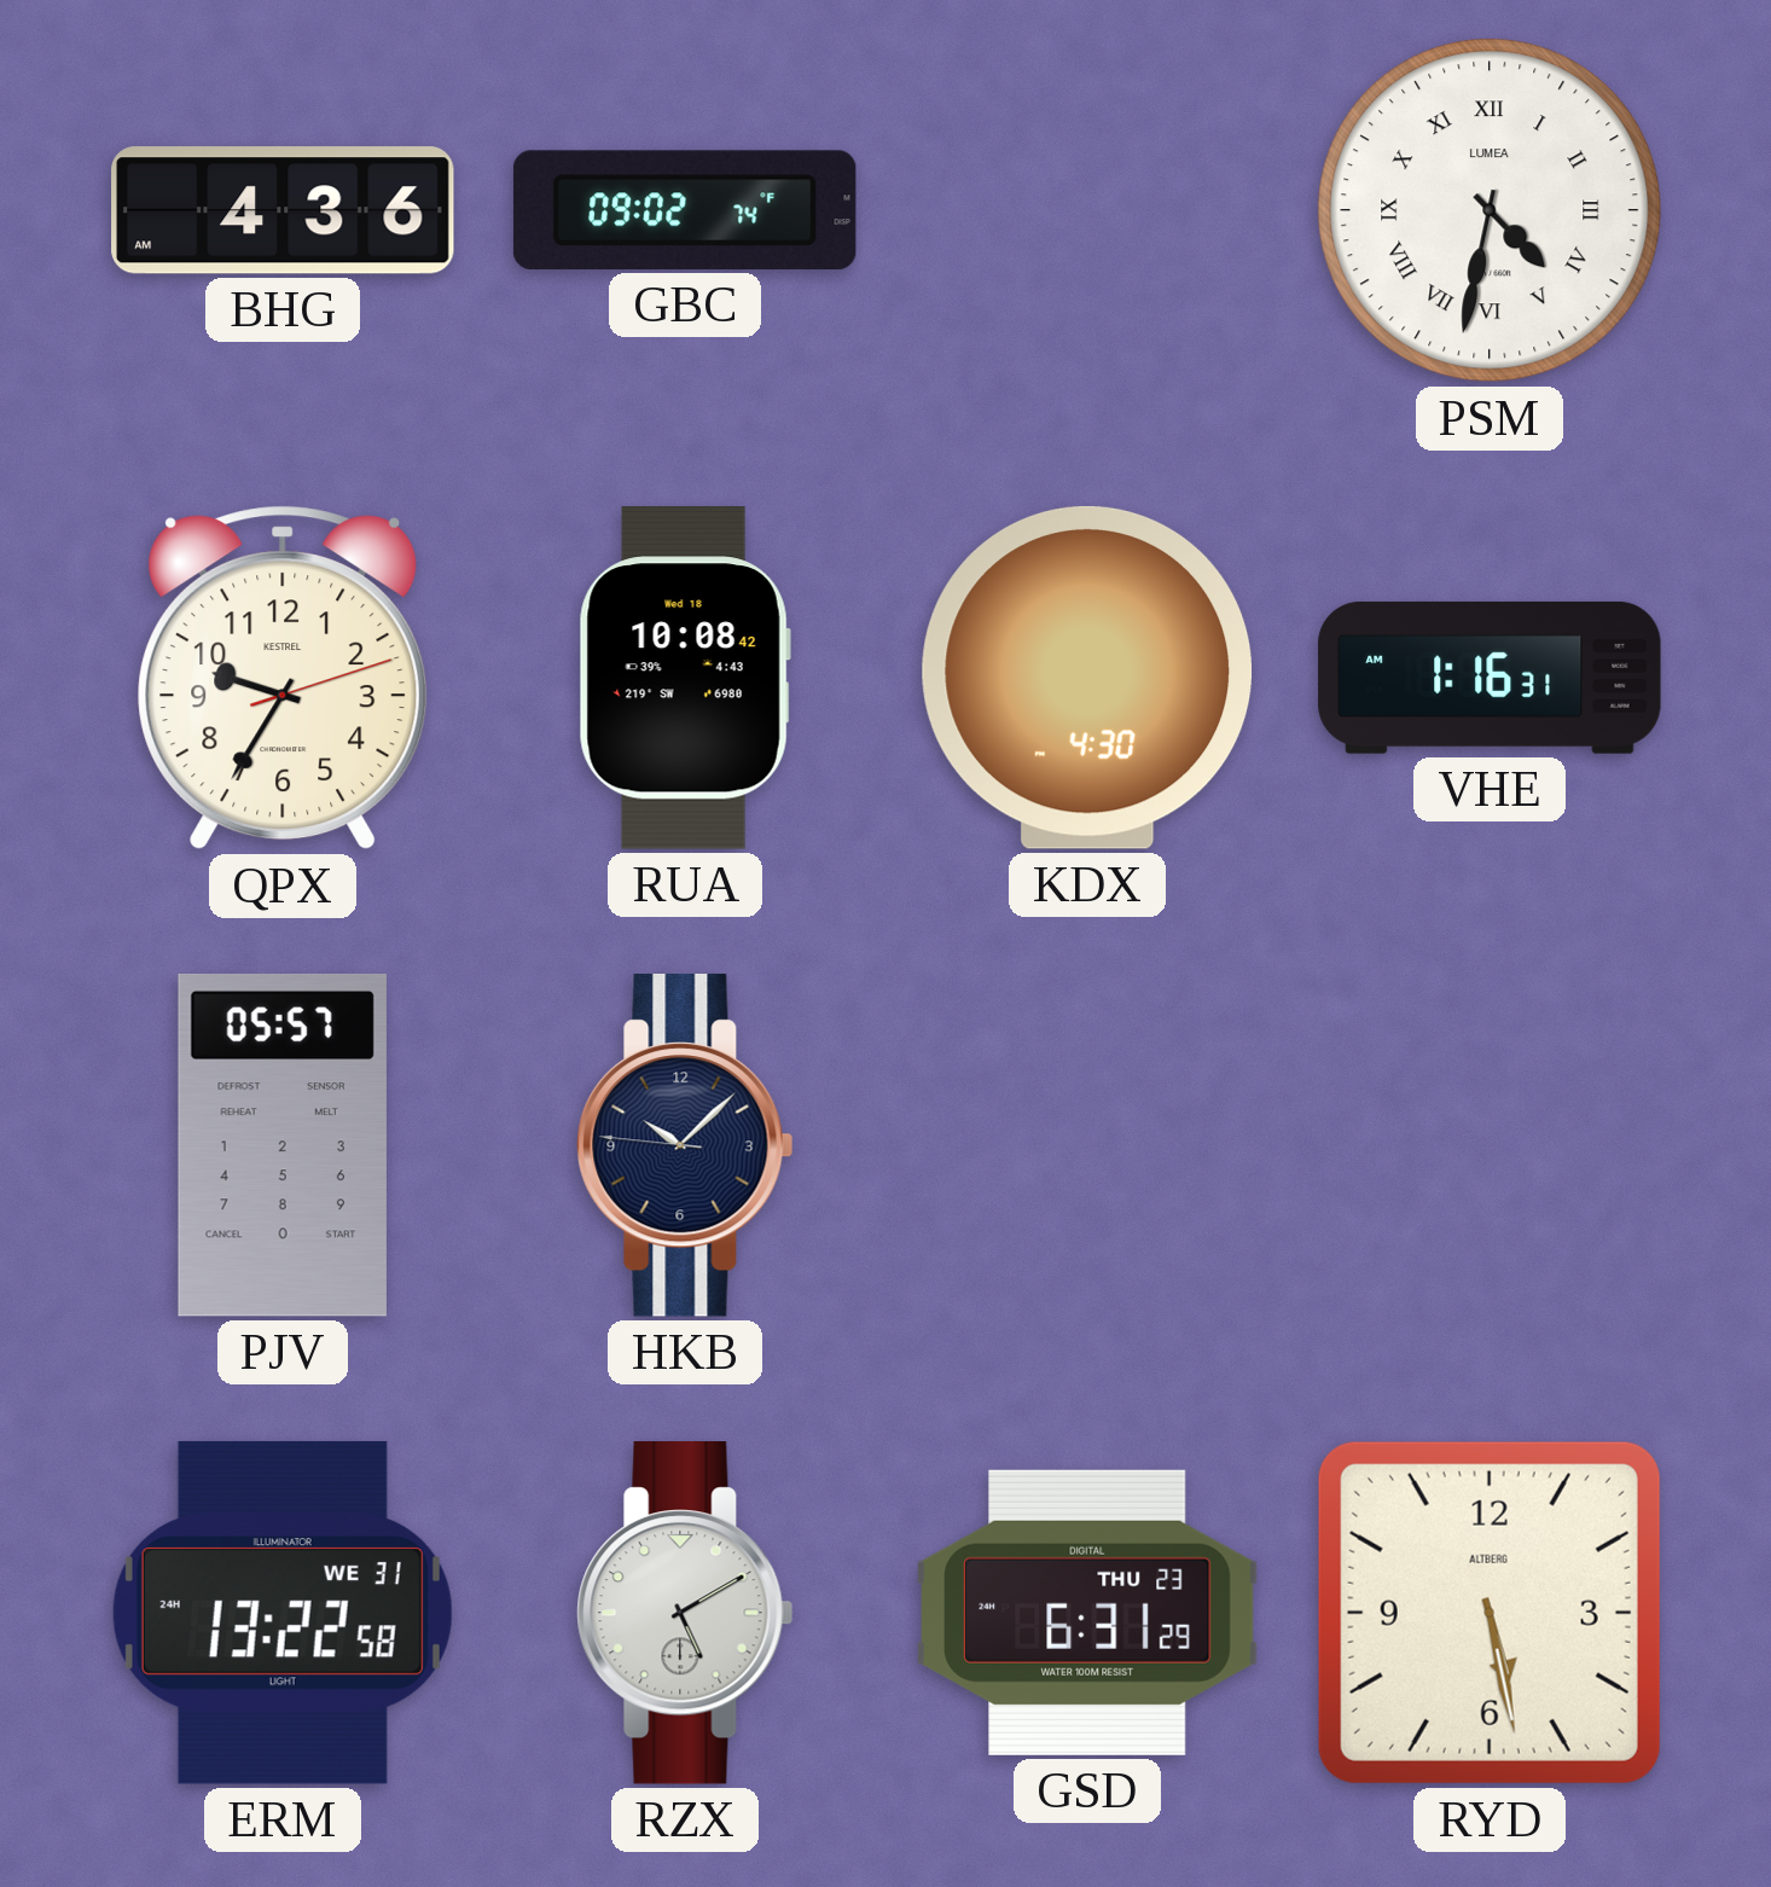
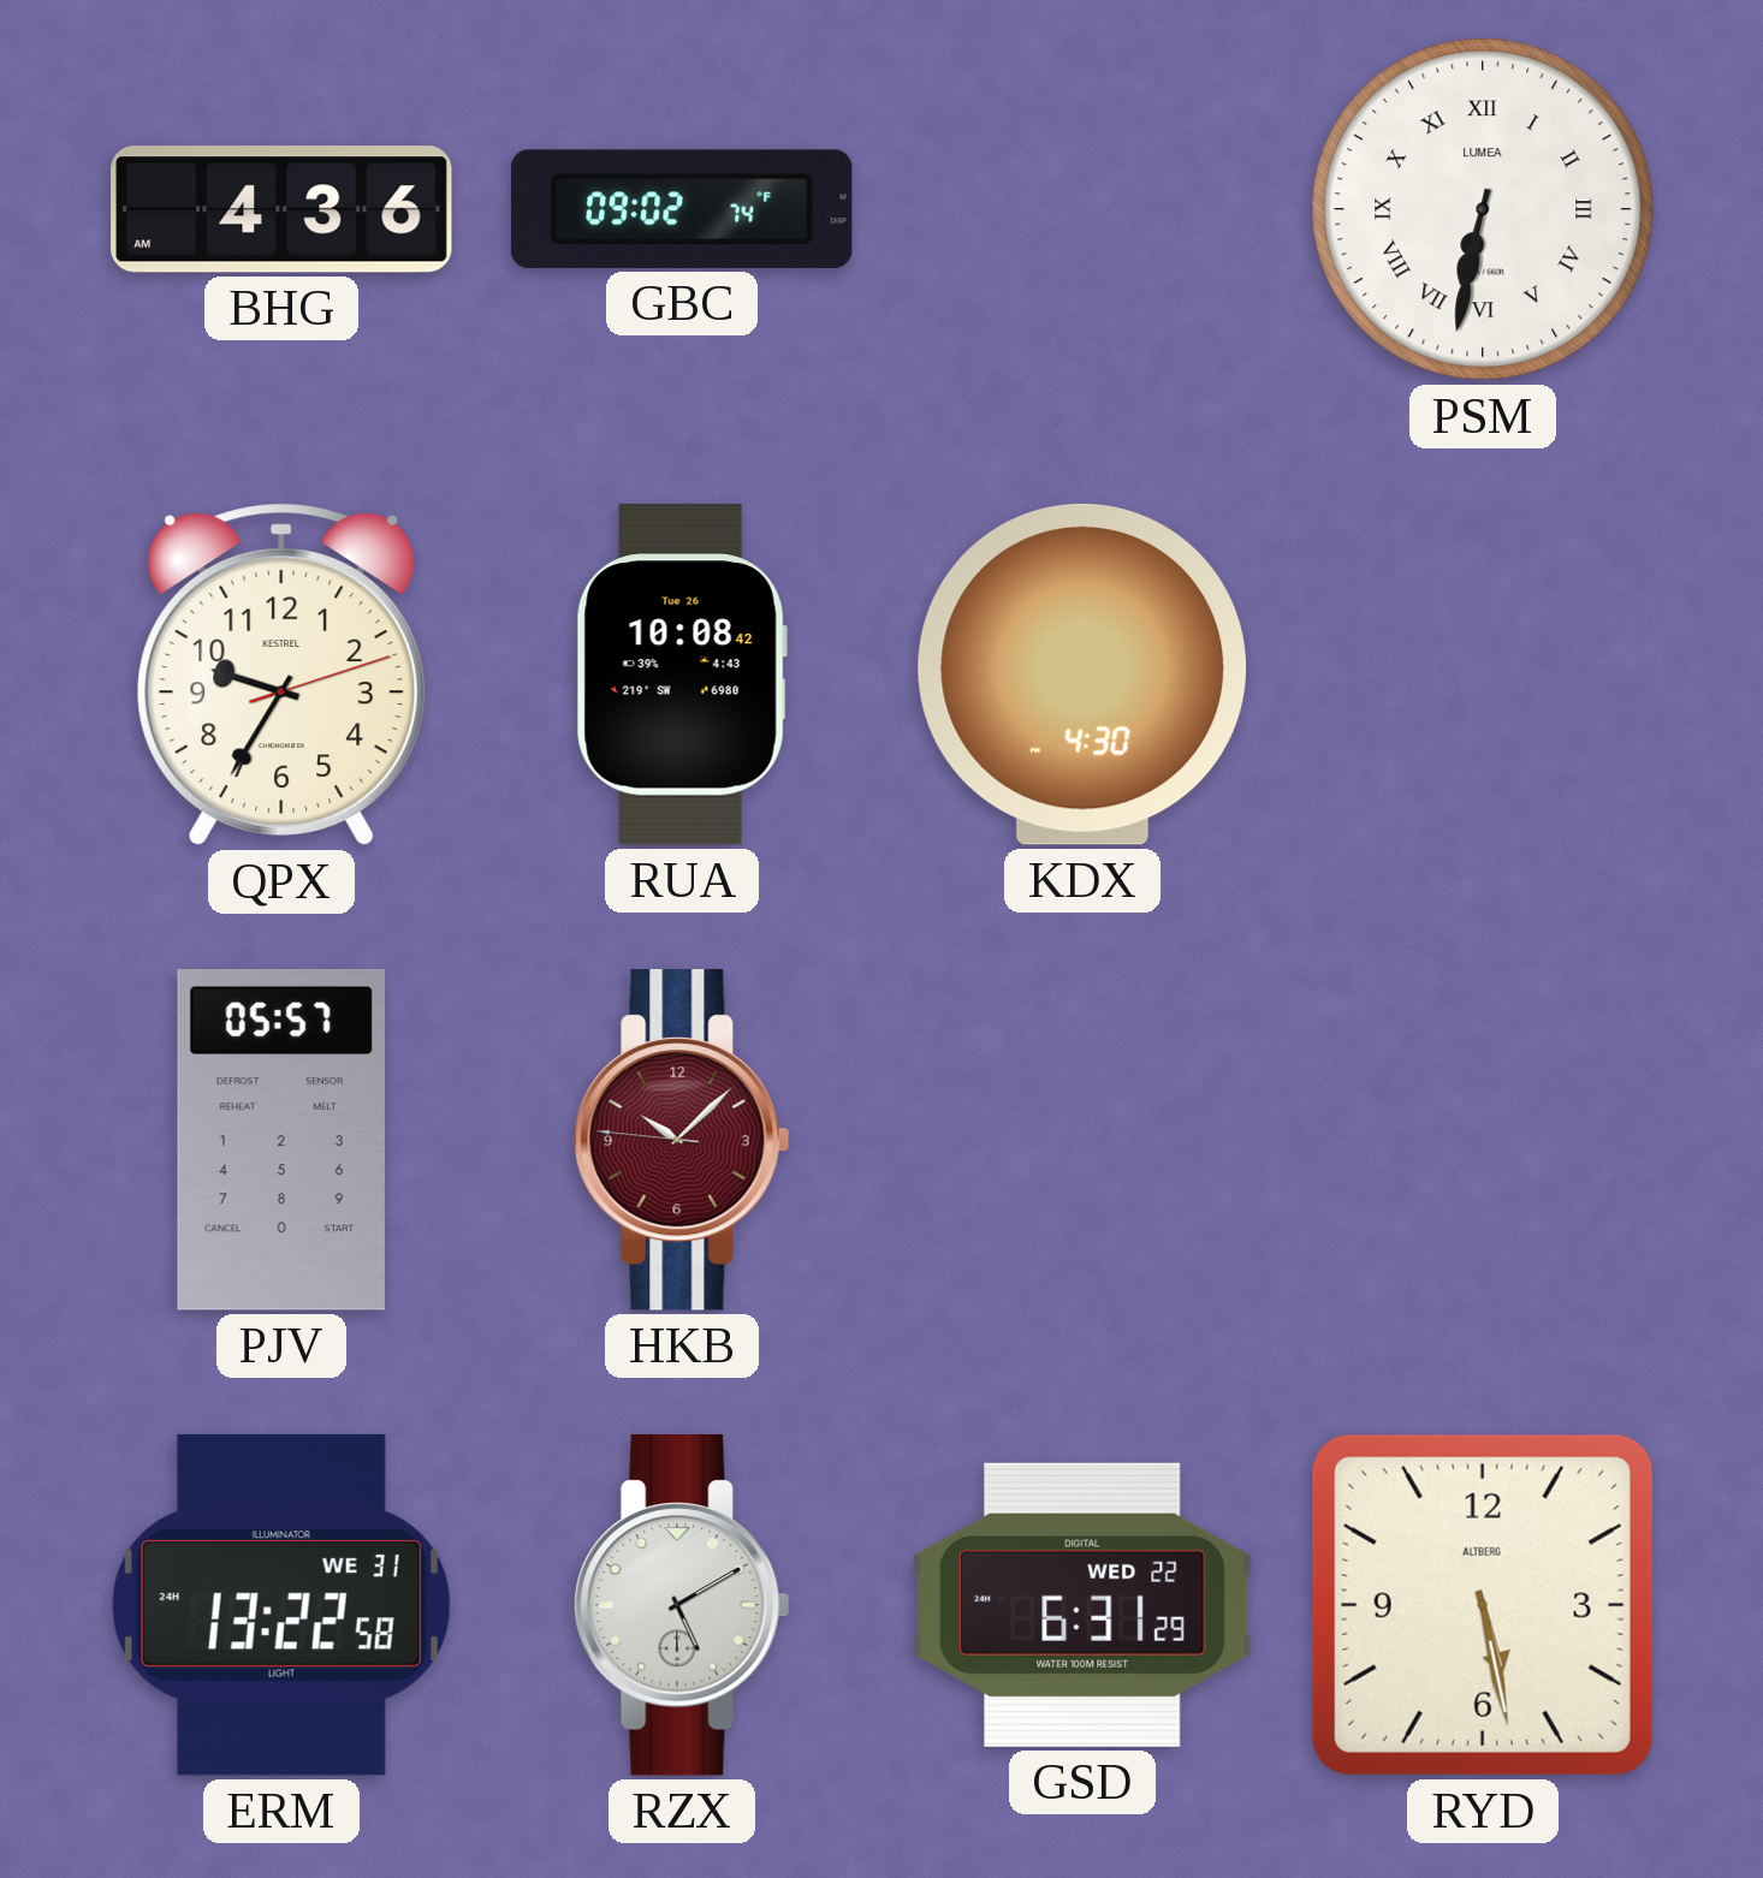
PSM: 4:32 -> 6:32
RUA date: Wed 18 -> Tue 26
VHE: 1:16 -> none
HKB dial: navy -> burgundy
GSD date: THU 23 -> WED 22
